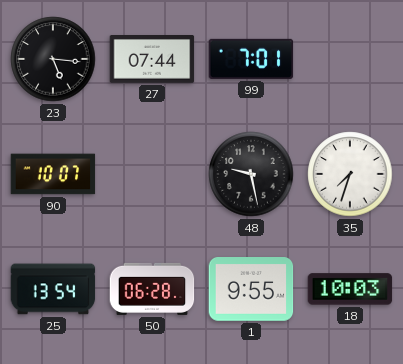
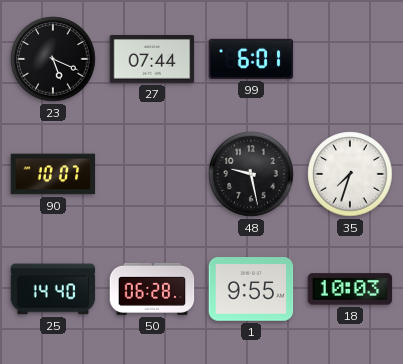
23: 5:16 -> 5:19
99: 7:01 -> 6:01
25: 13:54 -> 14:40
